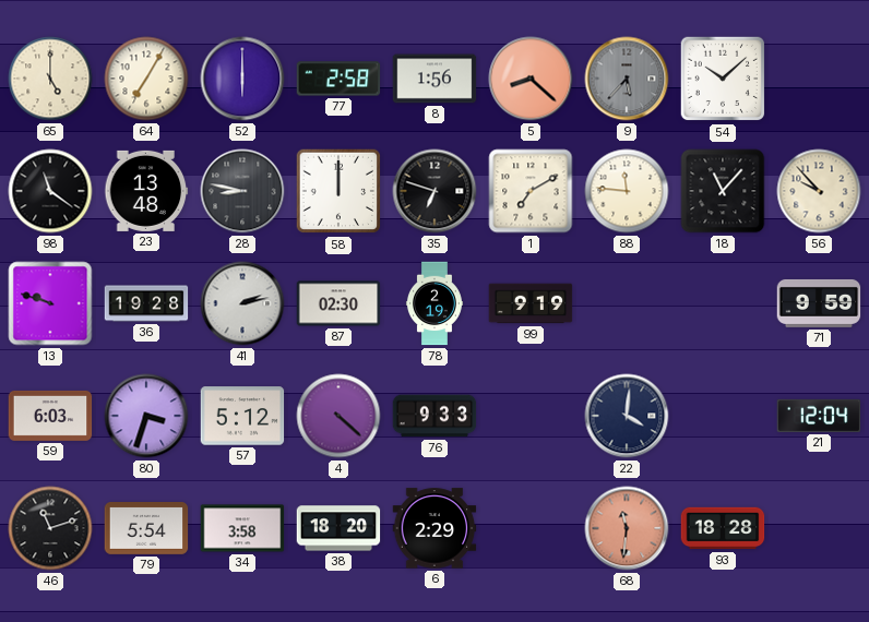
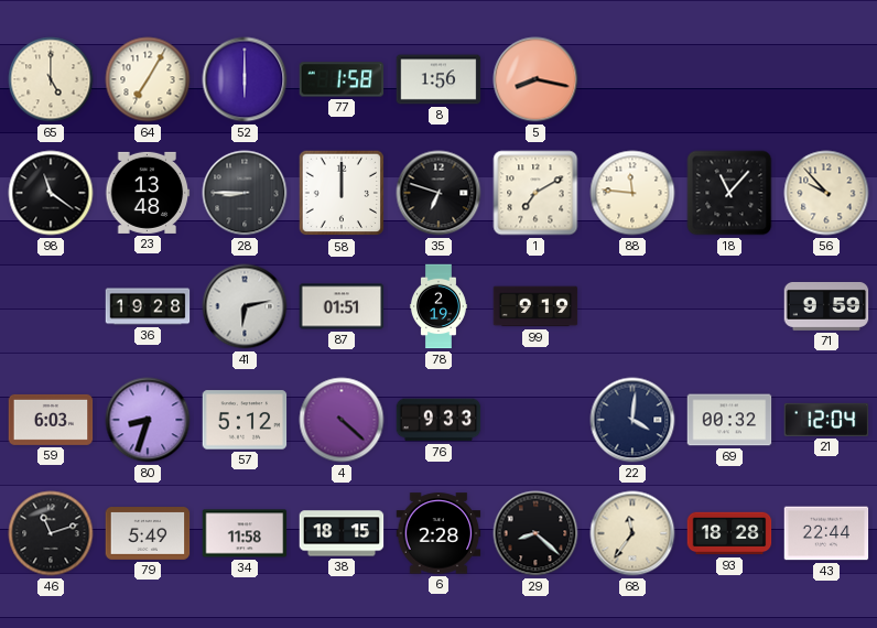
77: 2:58 -> 1:58
5: 8:22 -> 8:17
9: 5:37 -> none
54: 10:08 -> none
28: 8:47 -> 8:45
13: 9:48 -> none
41: 2:13 -> 6:13
87: 02:30 -> 01:51
80: 3:33 -> 8:33
69: none -> 00:32
79: 5:54 -> 5:49
34: 3:58 -> 11:58
38: 18:20 -> 18:15
6: 2:29 -> 2:28
29: none -> 8:22
68: 11:31 -> 11:36
68 dial: salmon -> cream
43: none -> 22:44
